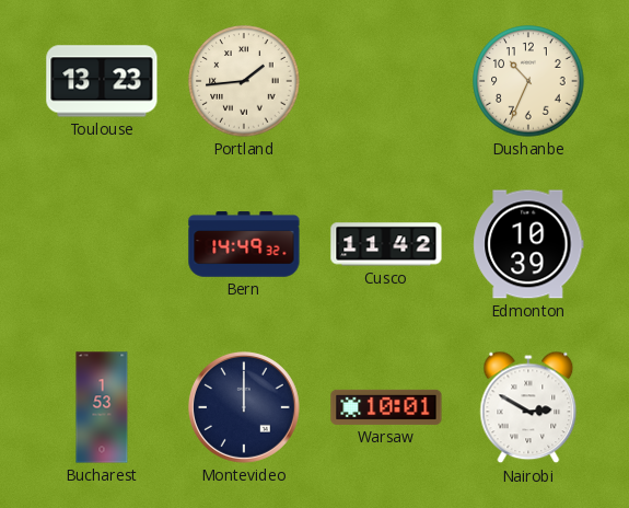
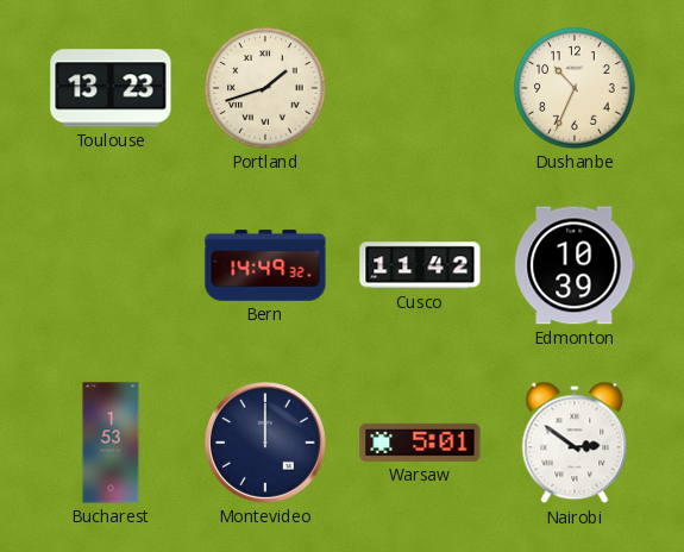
Portland: 1:44 -> 1:42
Warsaw: 10:01 -> 5:01
Nairobi: 2:50 -> 2:51
